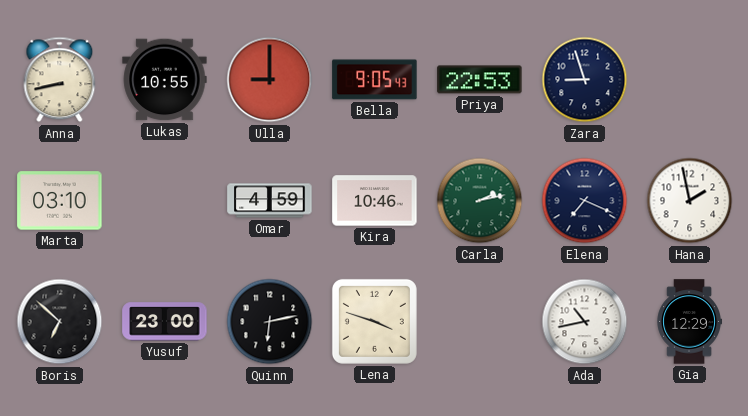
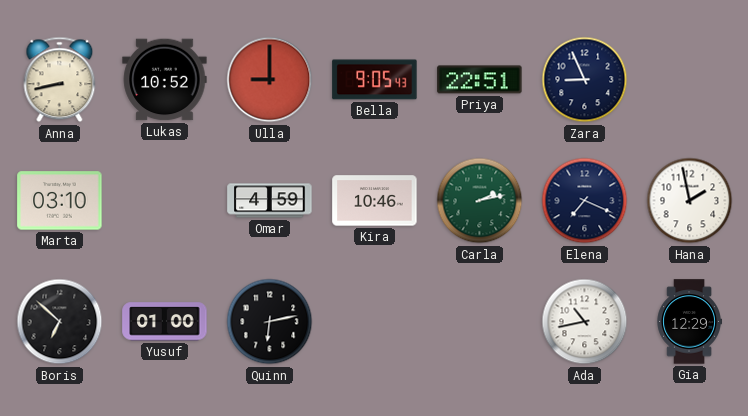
Lukas: 10:55 -> 10:52
Priya: 22:53 -> 22:51
Zara: 8:57 -> 8:56
Yusuf: 23:00 -> 01:00
Lena: 3:48 -> none
